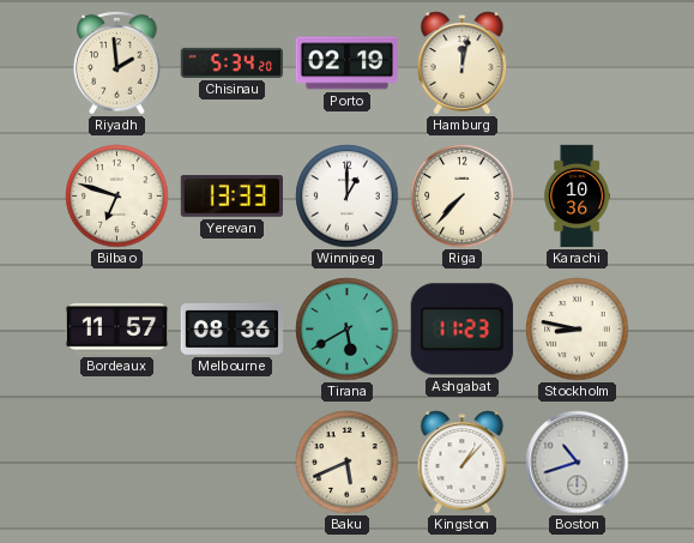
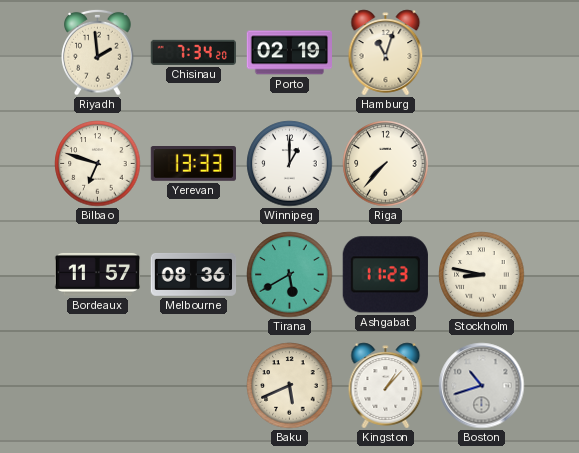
Chisinau: 5:34 -> 7:34
Hamburg: 12:02 -> 11:03
Karachi: 10:36 -> none
